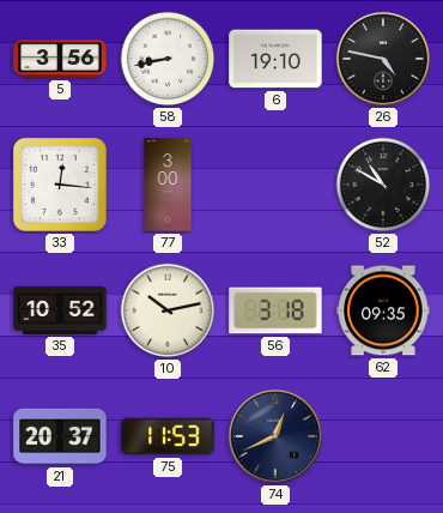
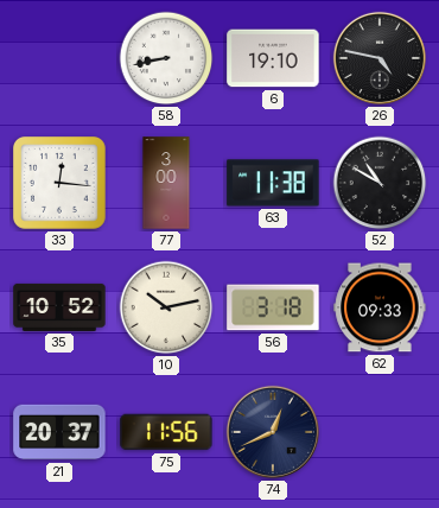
5: 3:56 -> none
63: none -> 11:38
62: 09:35 -> 09:33
75: 11:53 -> 11:56
